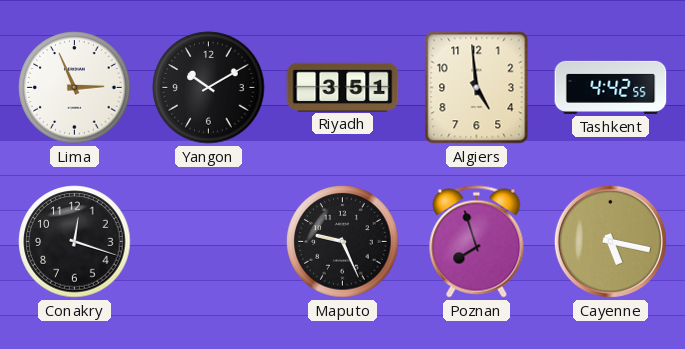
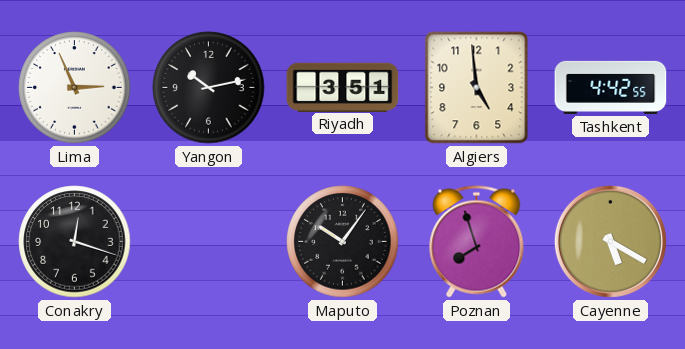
Yangon: 10:10 -> 10:13
Maputo: 9:26 -> 10:06
Cayenne: 5:17 -> 5:20
